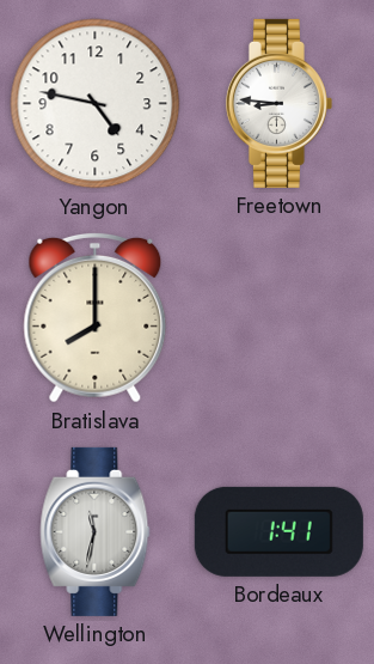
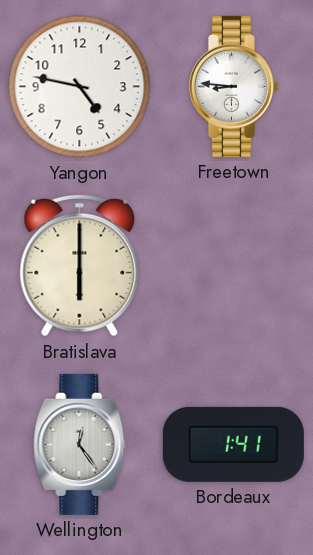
Bratislava: 8:00 -> 6:00
Wellington: 11:32 -> 12:24
